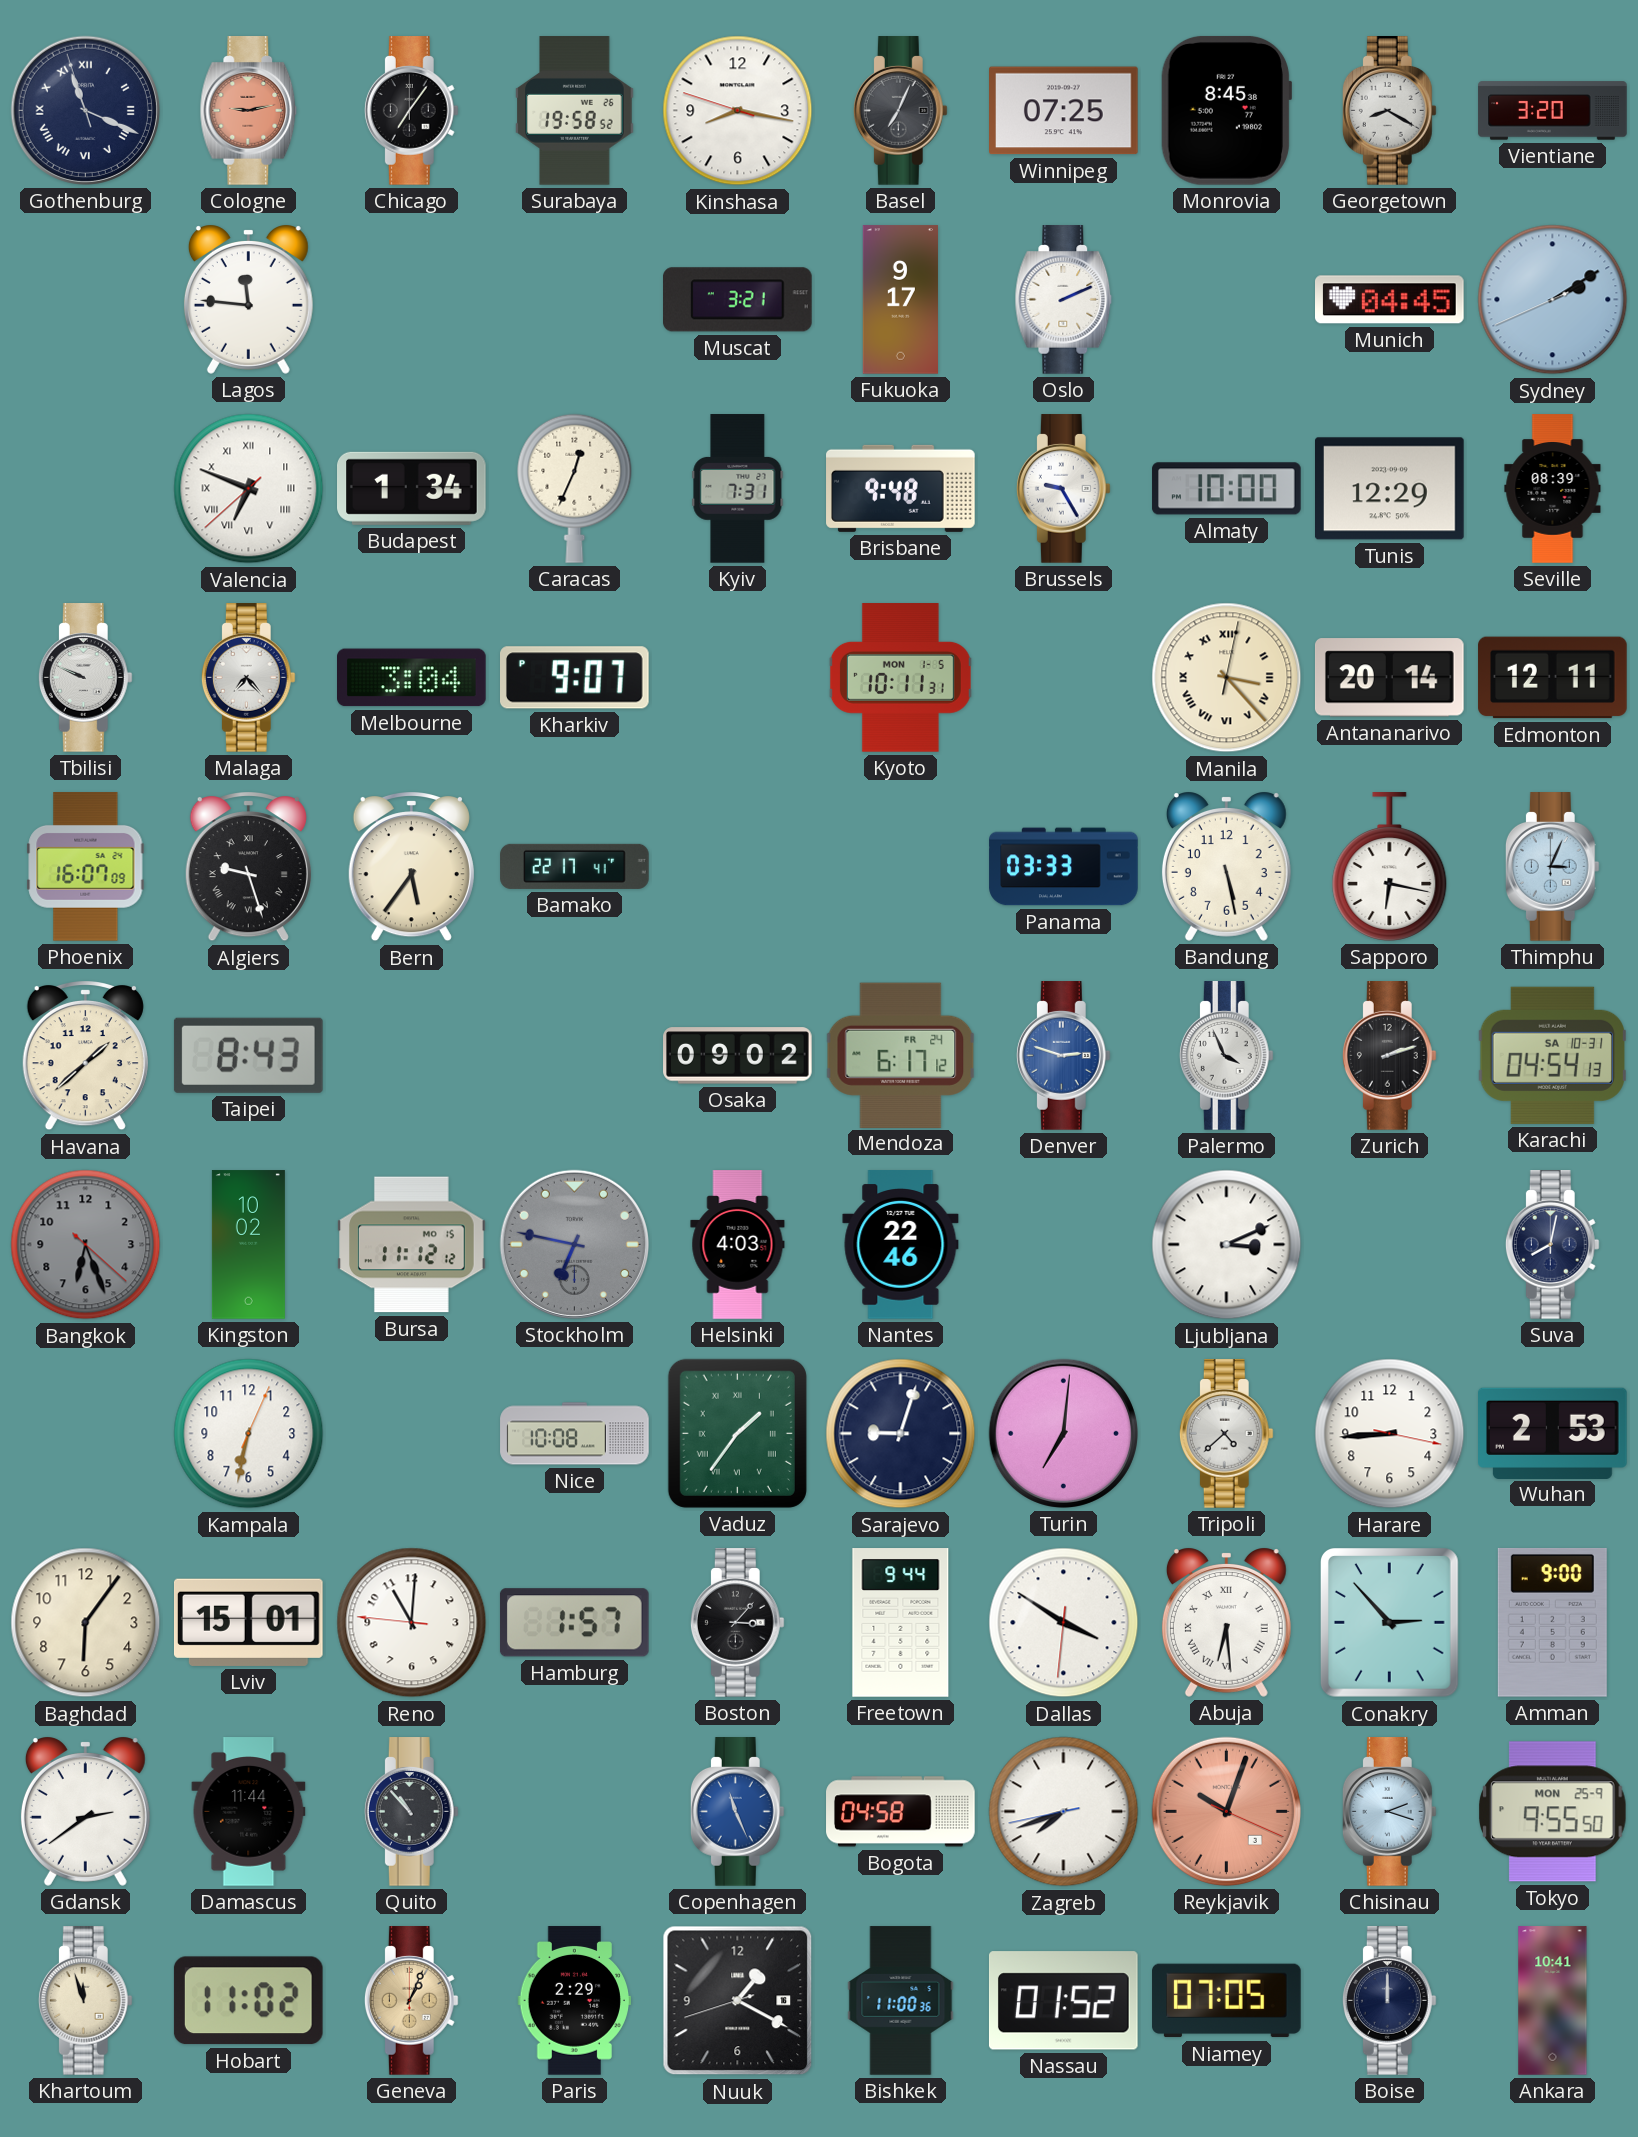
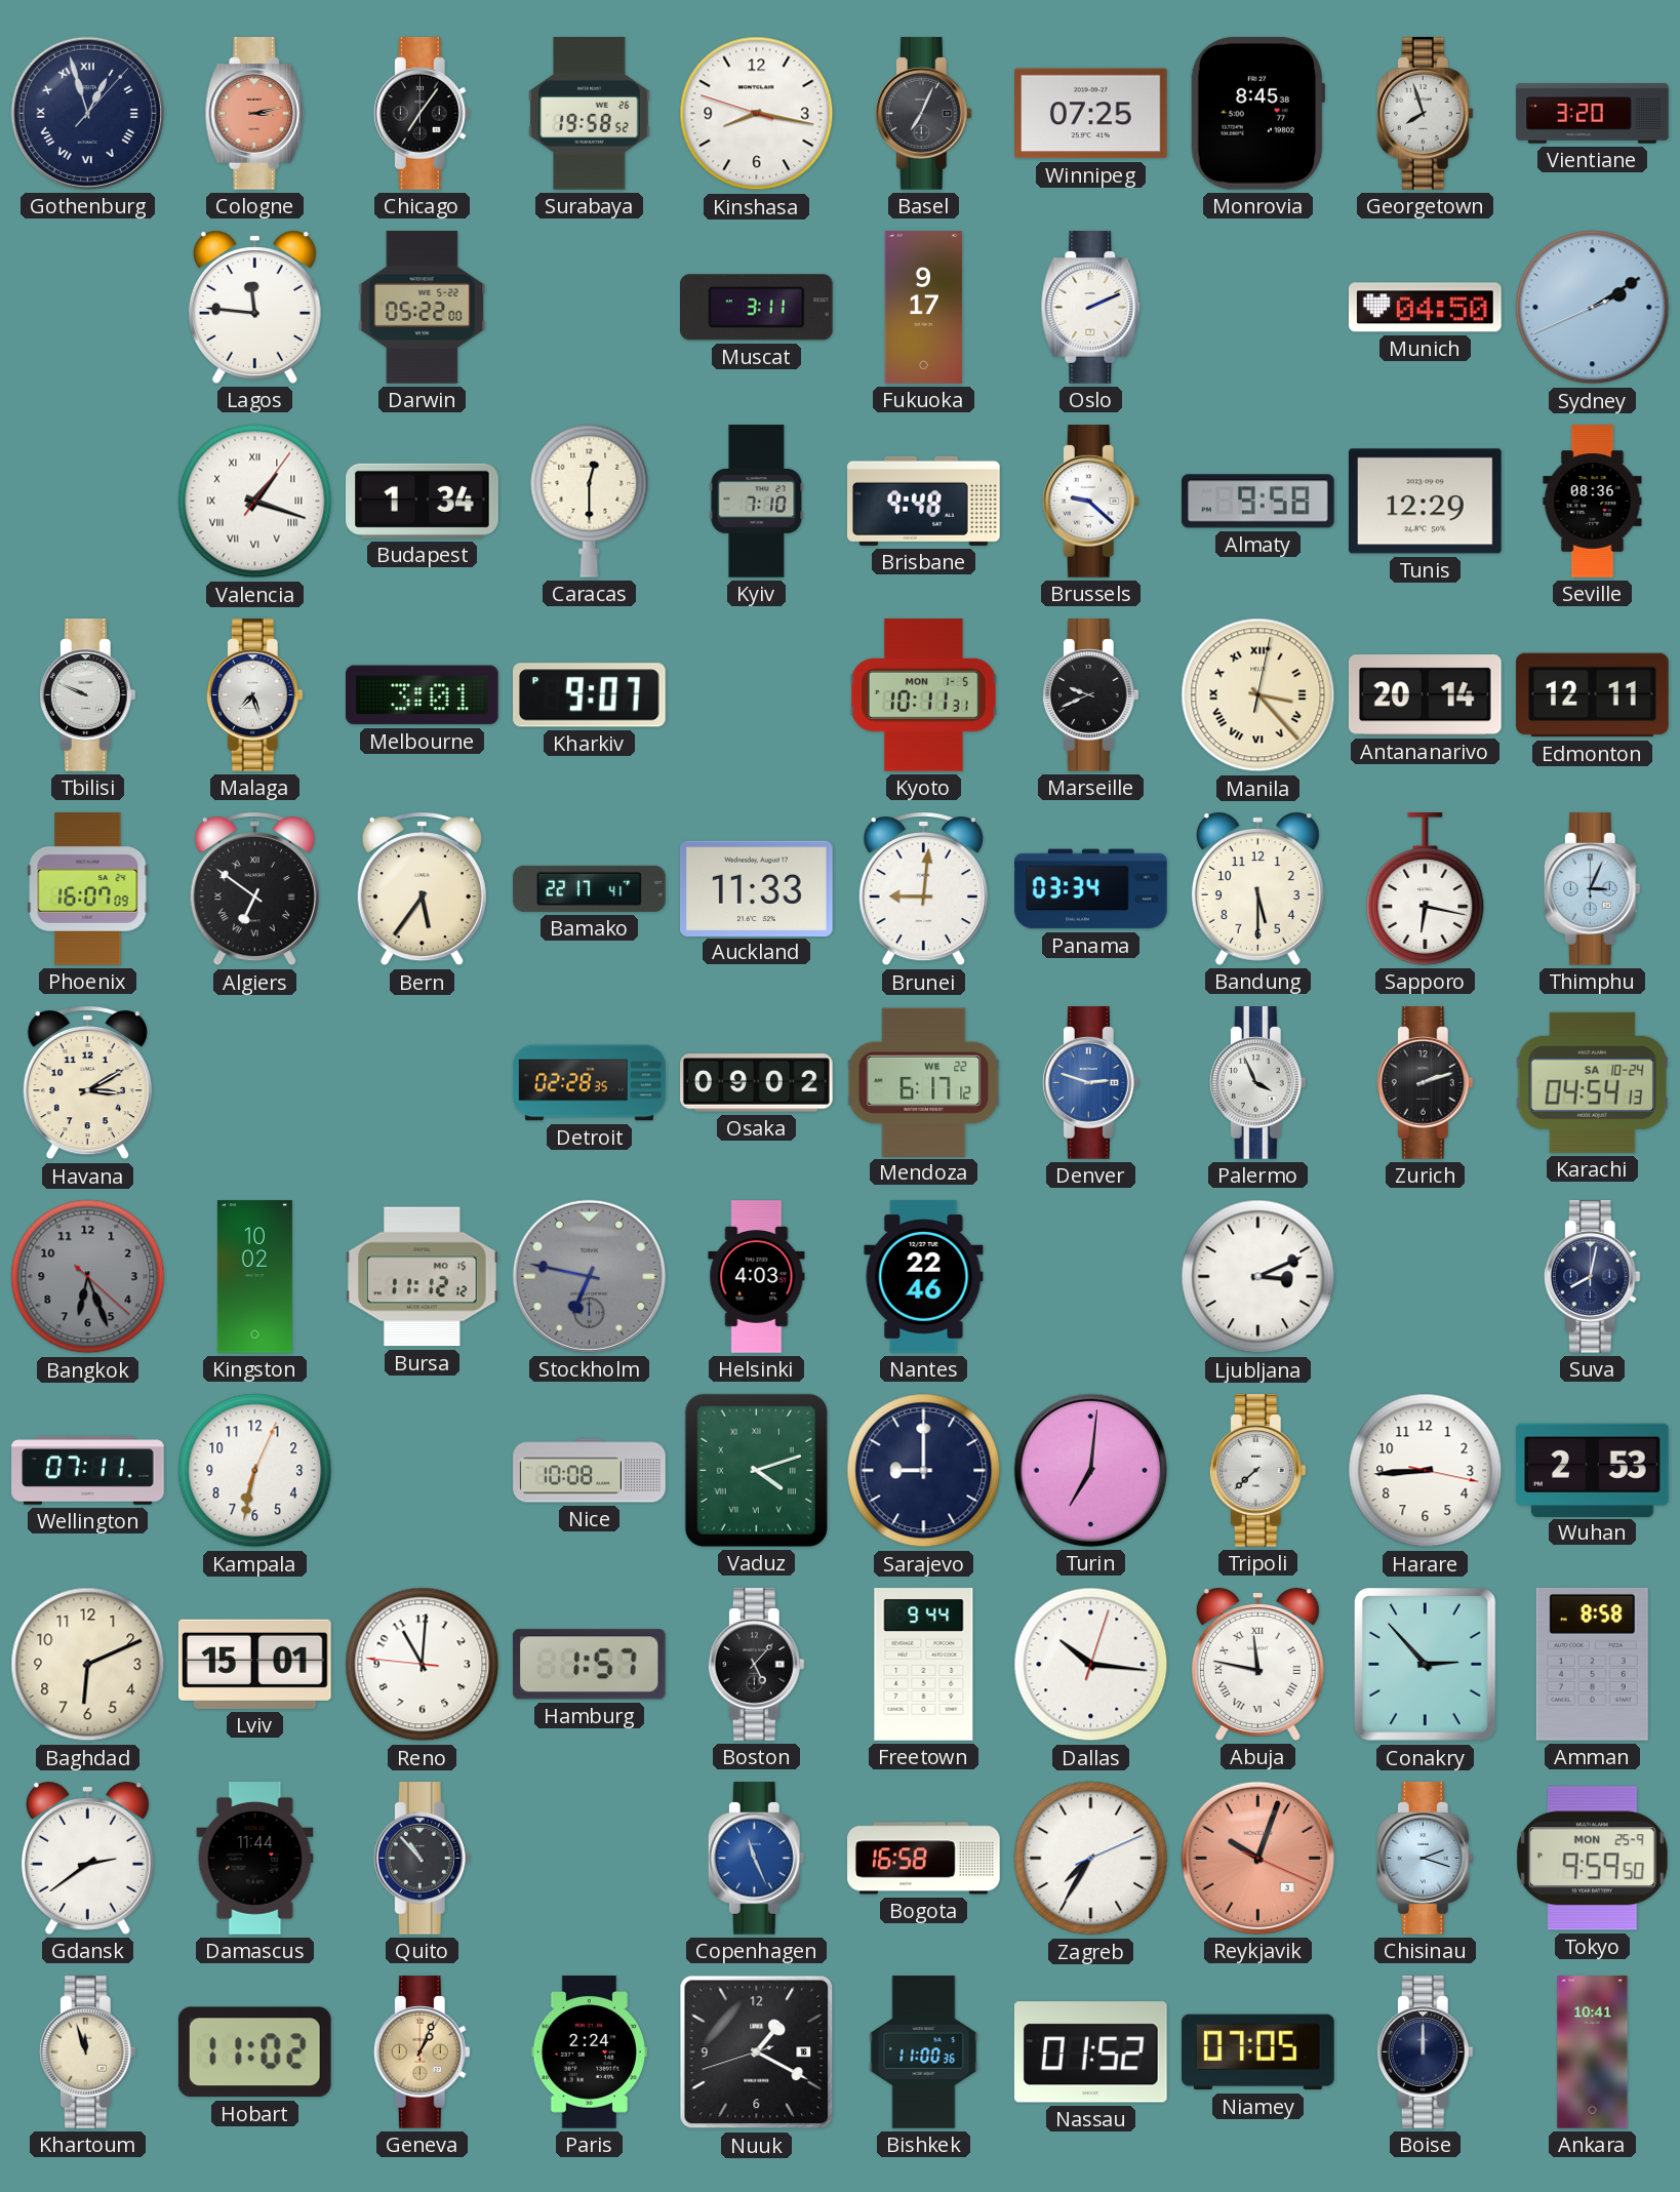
Gothenburg: 11:18 -> 12:57
Cologne: 9:13 -> 3:13
Georgetown: 8:20 -> 7:57
Darwin: none -> 05:22
Muscat: 3:21 -> 3:11
Munich: 04:45 -> 04:50
Valencia: 6:48 -> 1:18
Caracas: 12:34 -> 12:30
Kyiv: 7:31 -> 7:10
Brussels: 9:25 -> 9:22
Almaty: 10:00 -> 9:58
Seville: 08:39 -> 08:36
Malaga: 7:23 -> 7:27
Melbourne: 3:04 -> 3:01
Marseille: none -> 9:41
Algiers: 9:27 -> 6:51
Auckland: none -> 11:33
Brunei: none -> 9:01
Panama: 03:33 -> 03:34
Bandung: 5:28 -> 5:30
Havana: 1:38 -> 3:10
Taipei: 8:43 -> none
Detroit: none -> 02:28
Mendoza date: FR 24 -> WE 22
Karachi date: SA 10-31 -> SA 10-24
Wellington: none -> 07:11
Vaduz: 1:36 -> 4:12
Sarajevo: 9:03 -> 9:00
Tripoli: 4:38 -> 7:38
Baghdad: 6:06 -> 6:11
Boston: 3:07 -> 5:07
Dallas: 3:50 -> 10:16
Abuja: 6:29 -> 11:47
Amman: 9:00 -> 8:58
Bogota: 04:58 -> 16:58
Zagreb: 7:41 -> 7:35
Tokyo: 9:55 -> 9:59
Paris: 2:29 -> 2:24
